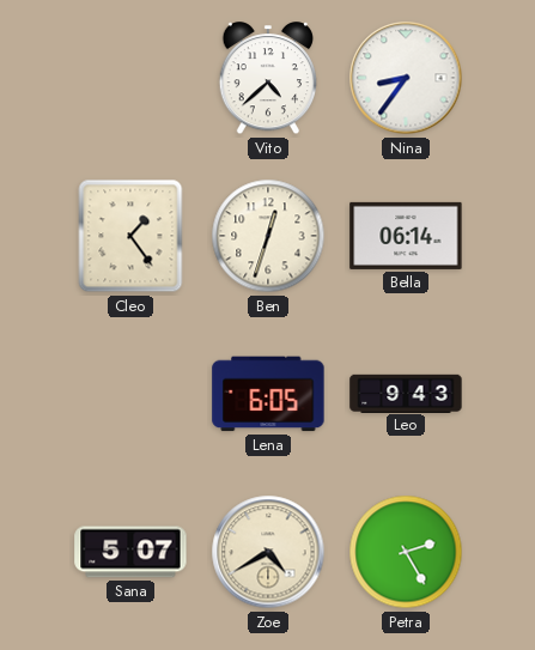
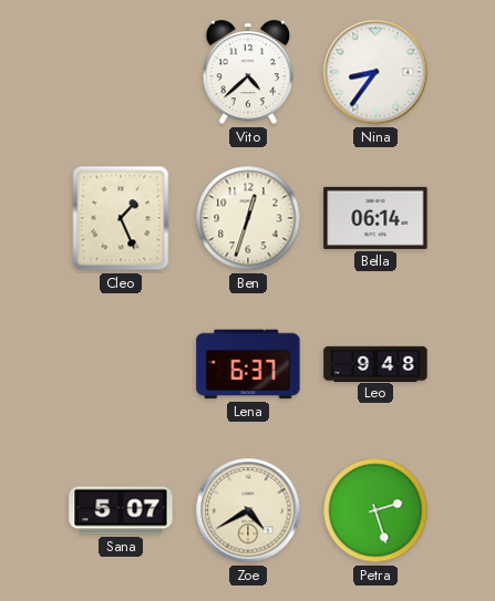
Cleo: 1:24 -> 1:26
Lena: 6:05 -> 6:37
Leo: 9:43 -> 9:48
Petra: 2:25 -> 2:27
